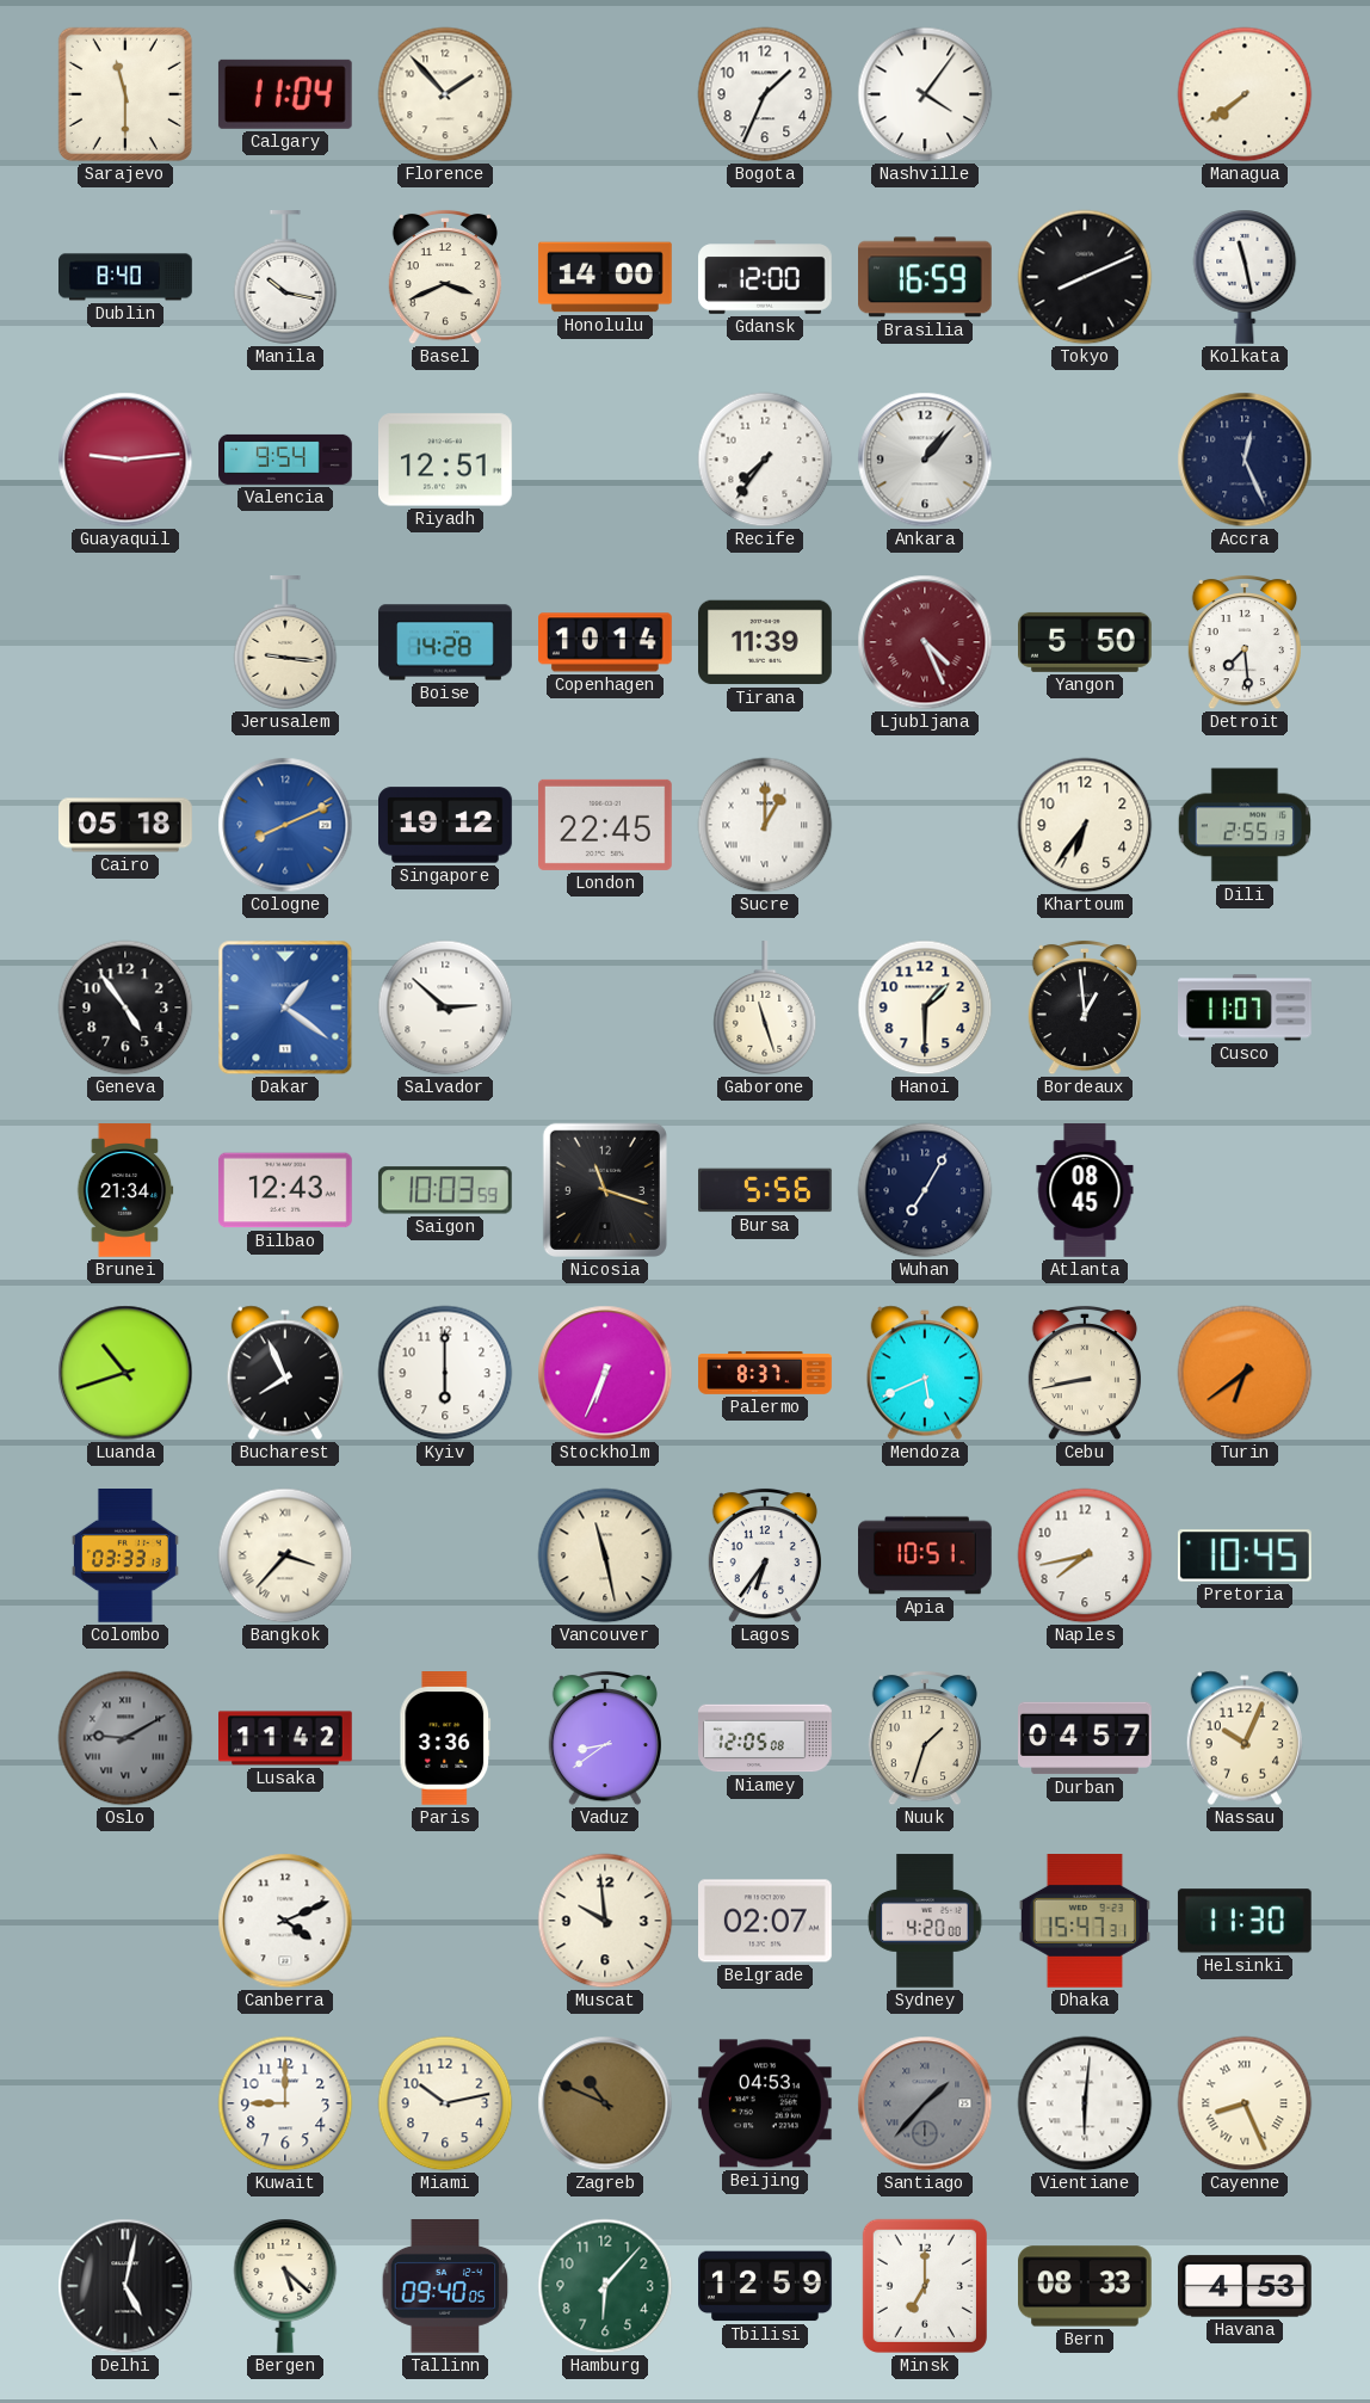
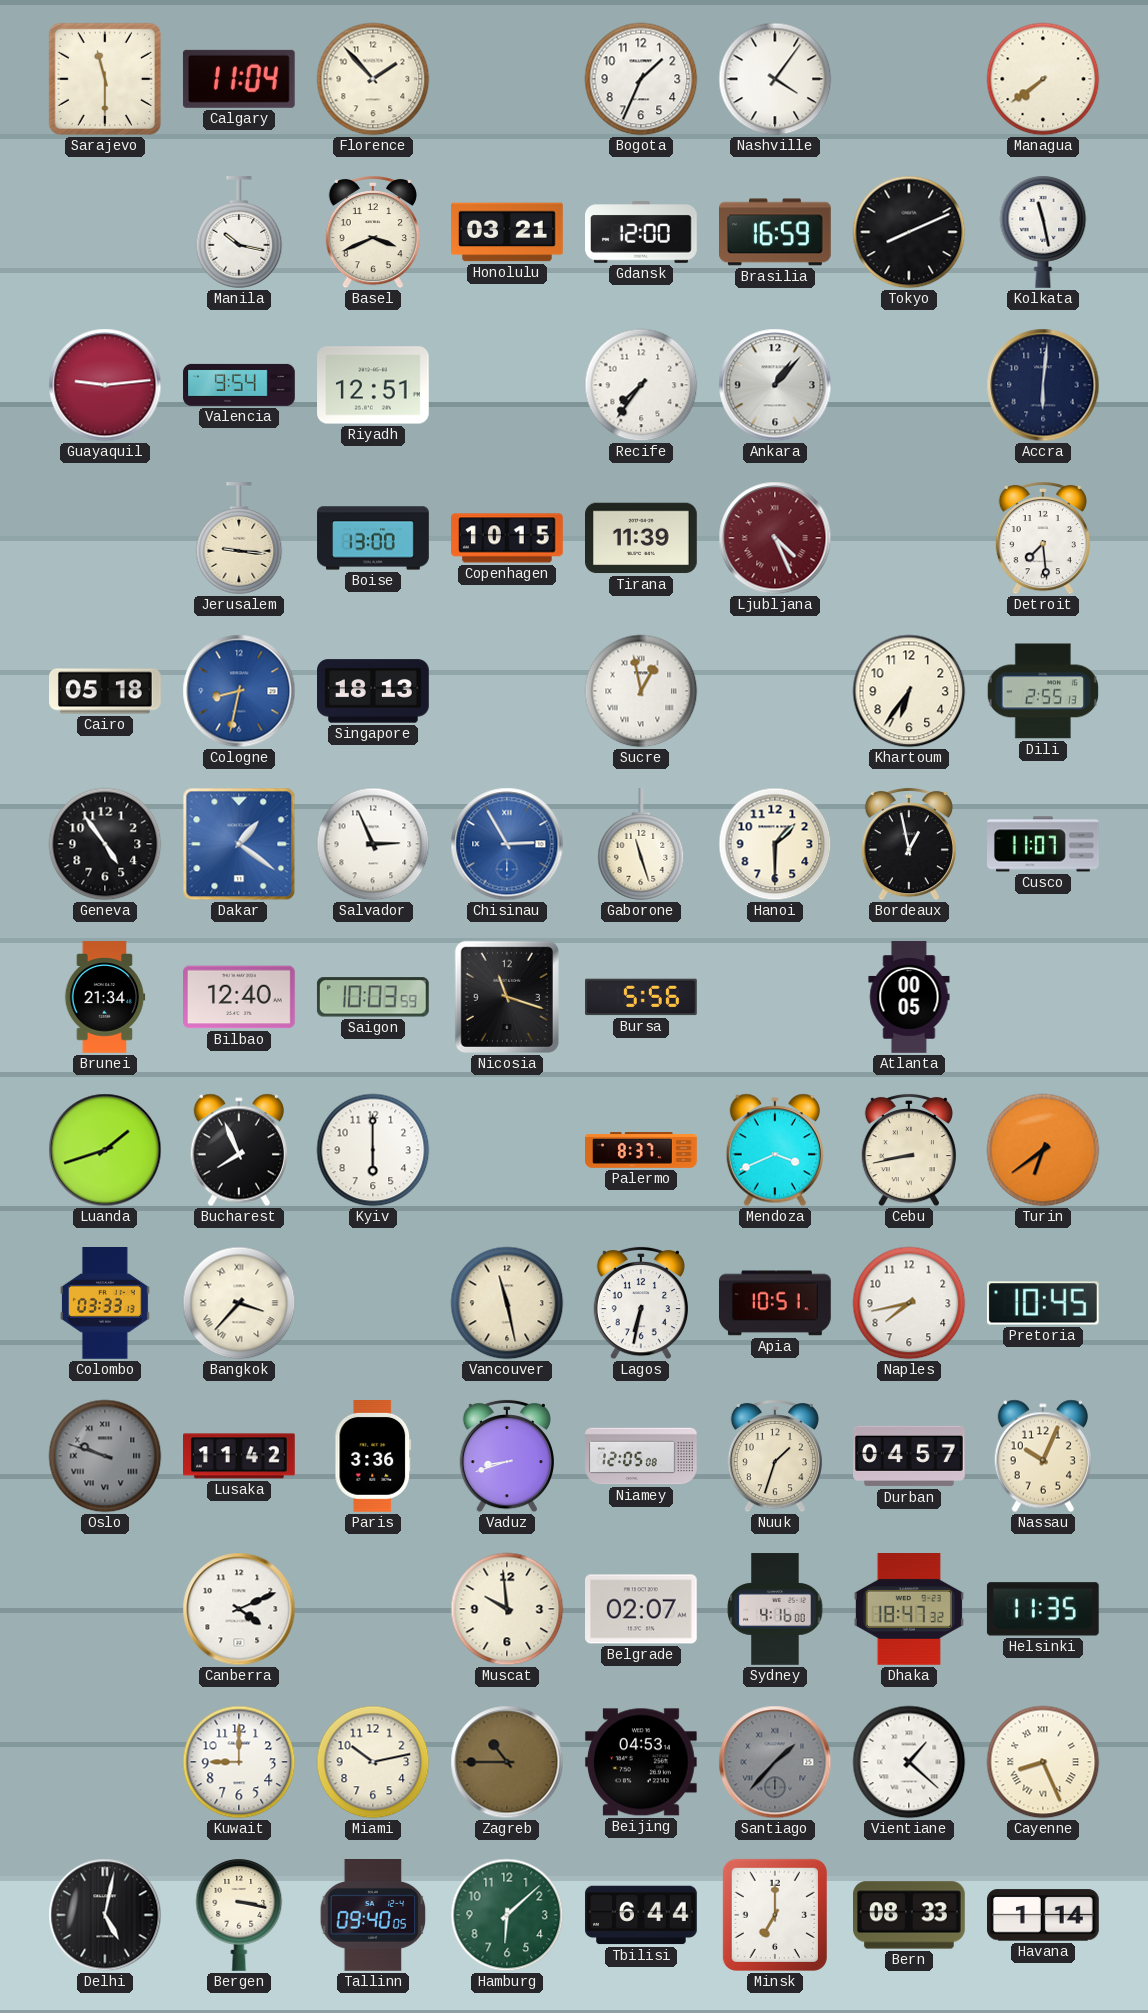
Dublin: 8:40 -> none
Honolulu: 14:00 -> 03:21
Accra: 12:26 -> 6:01
Boise: 14:28 -> 13:00
Copenhagen: 10:14 -> 10:15
Yangon: 5:50 -> none
Cologne: 8:11 -> 8:32
Singapore: 19:12 -> 18:13
London: 22:45 -> none
Sucre: 1:00 -> 12:58
Salvador: 2:52 -> 2:56
Chisinau: none -> 2:55
Bordeaux: 12:59 -> 12:58
Bilbao: 12:43 -> 12:40
Wuhan: 7:05 -> none
Atlanta: 08:45 -> 00:05
Luanda: 10:42 -> 1:42
Stockholm: 6:34 -> none
Mendoza: 5:41 -> 3:41
Lagos: 6:36 -> 6:32
Oslo: 9:10 -> 9:48
Vaduz: 8:39 -> 8:42
Sydney: 4:20 -> 4:16
Dhaka: 15:47 -> 18:47
Helsinki: 11:30 -> 11:35
Zagreb: 10:49 -> 10:45
Vientiane: 6:01 -> 1:22
Bergen: 5:22 -> 3:17
Hamburg: 6:07 -> 6:08
Tbilisi: 12:59 -> 6:44
Havana: 4:53 -> 1:14
